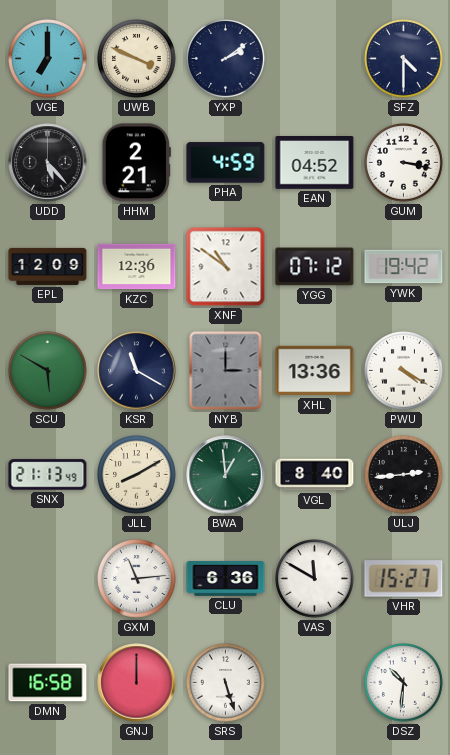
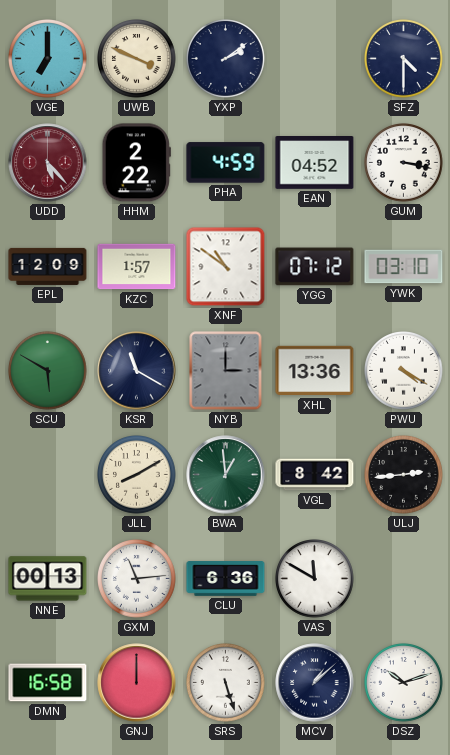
UDD dial: black -> burgundy
HHM: 2:21 -> 2:22
KZC: 12:36 -> 1:57
YWK: 19:42 -> 03:10
SNX: 21:13 -> none
VGL: 8:40 -> 8:42
NNE: none -> 00:13
VHR: 15:27 -> none
MCV: none -> 1:08
DSZ: 10:31 -> 10:12
